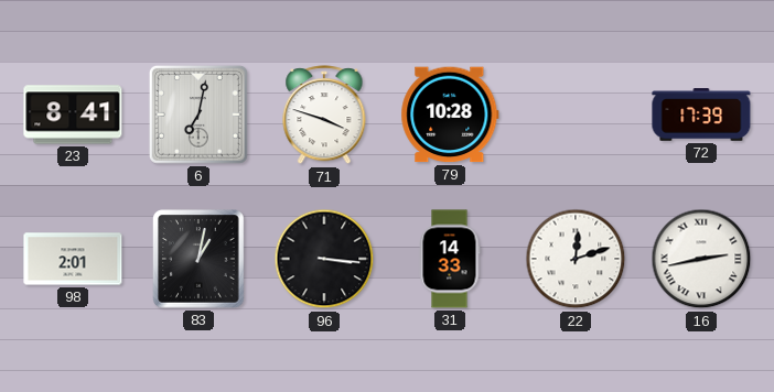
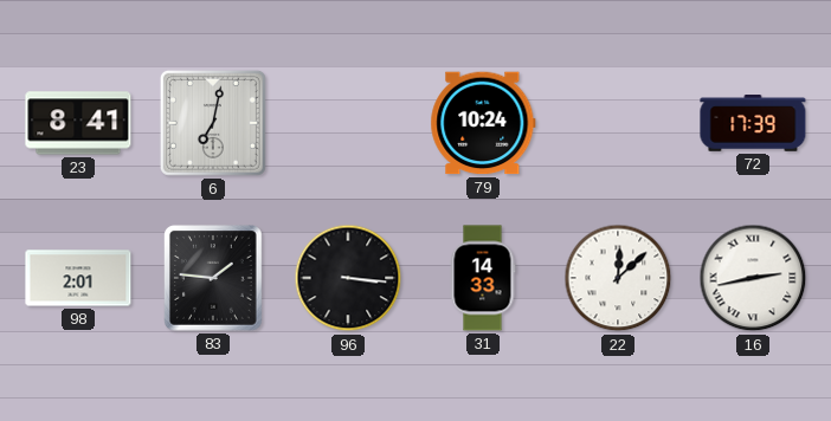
71: 3:48 -> none
79: 10:28 -> 10:24
83: 1:02 -> 1:46
22: 12:12 -> 12:08
